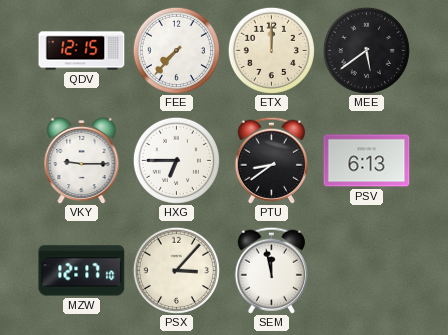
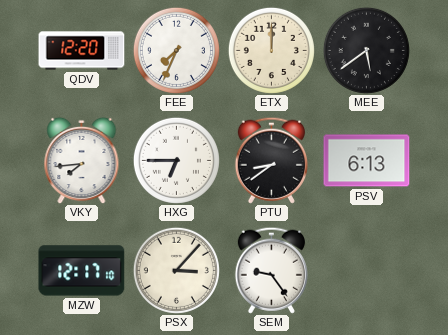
QDV: 12:15 -> 12:20
FEE: 7:37 -> 7:34
VKY: 9:15 -> 7:44
SEM: 11:58 -> 9:24
